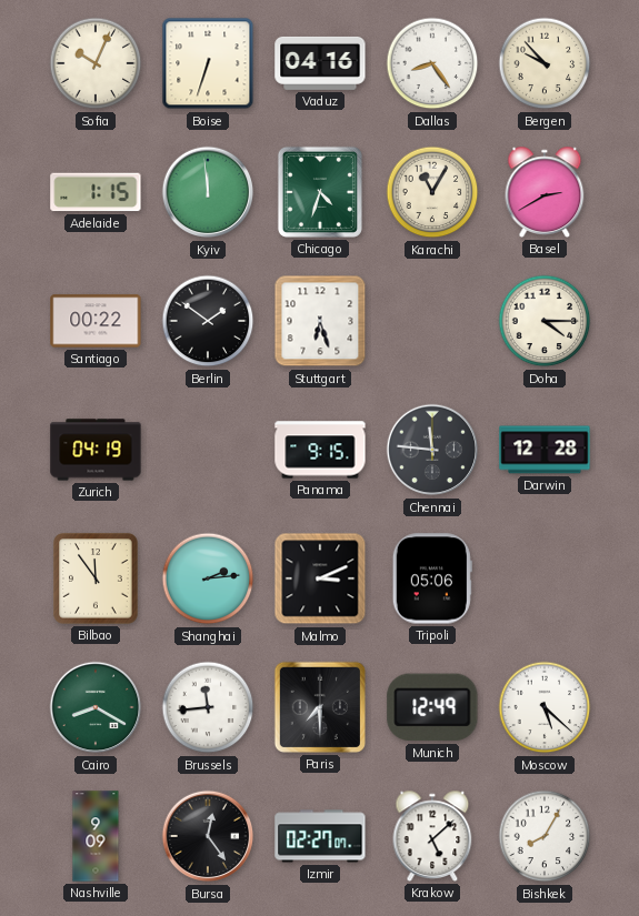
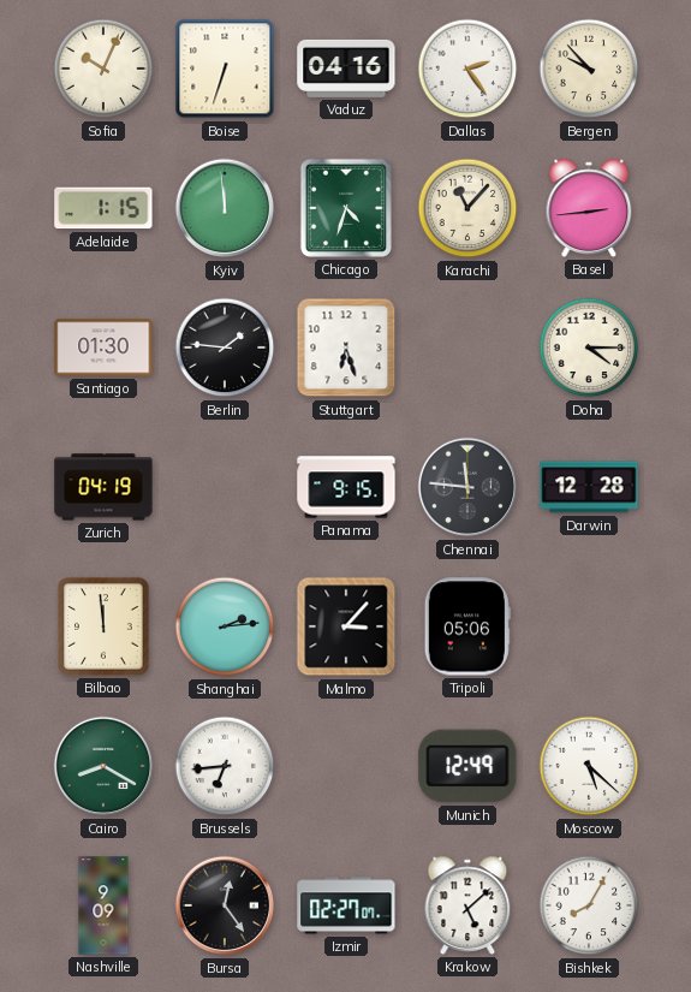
Dallas: 8:24 -> 2:24
Karachi: 11:05 -> 11:07
Basel: 2:40 -> 2:44
Santiago: 00:22 -> 01:30
Berlin: 1:51 -> 1:46
Bilbao: 11:54 -> 11:59
Malmo: 3:11 -> 3:07
Brussels: 11:44 -> 6:44
Paris: 7:30 -> none
